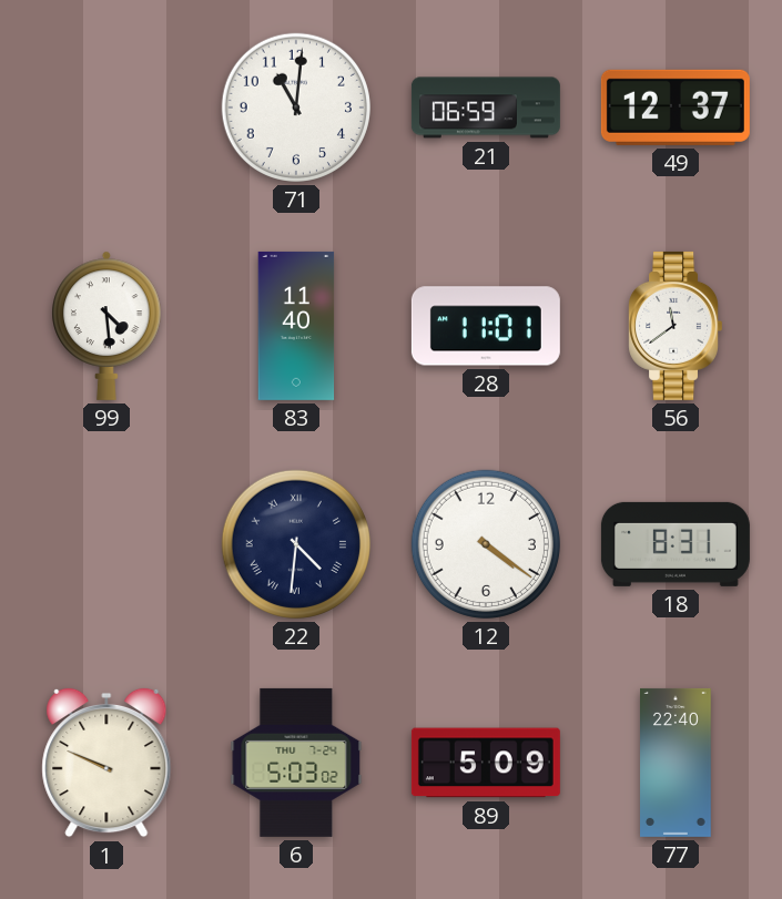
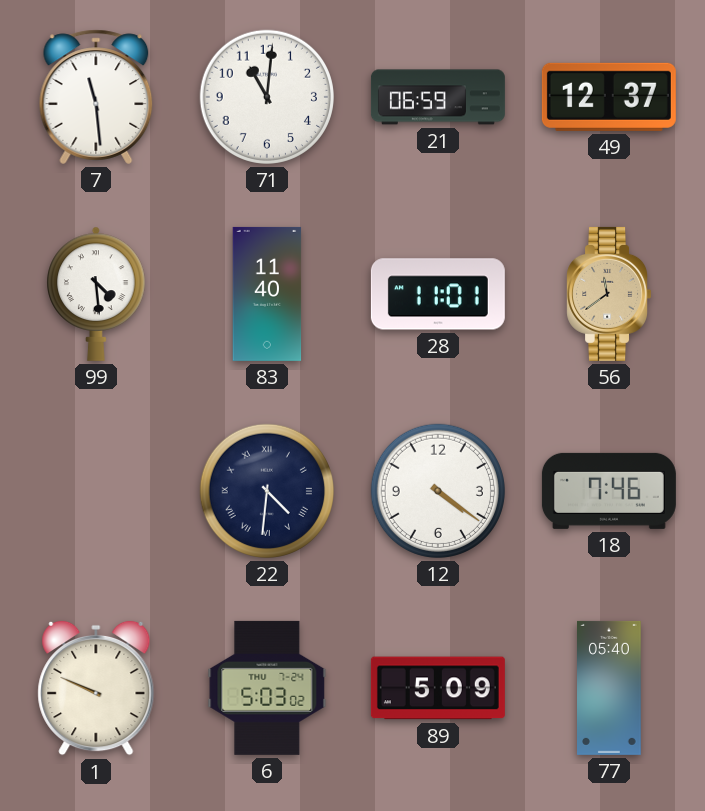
7: none -> 11:29
56 dial: white -> champagne
18: 8:31 -> 7:46
77: 22:40 -> 05:40
